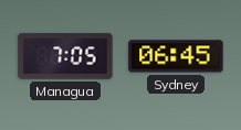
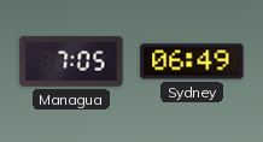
Sydney: 06:45 -> 06:49
